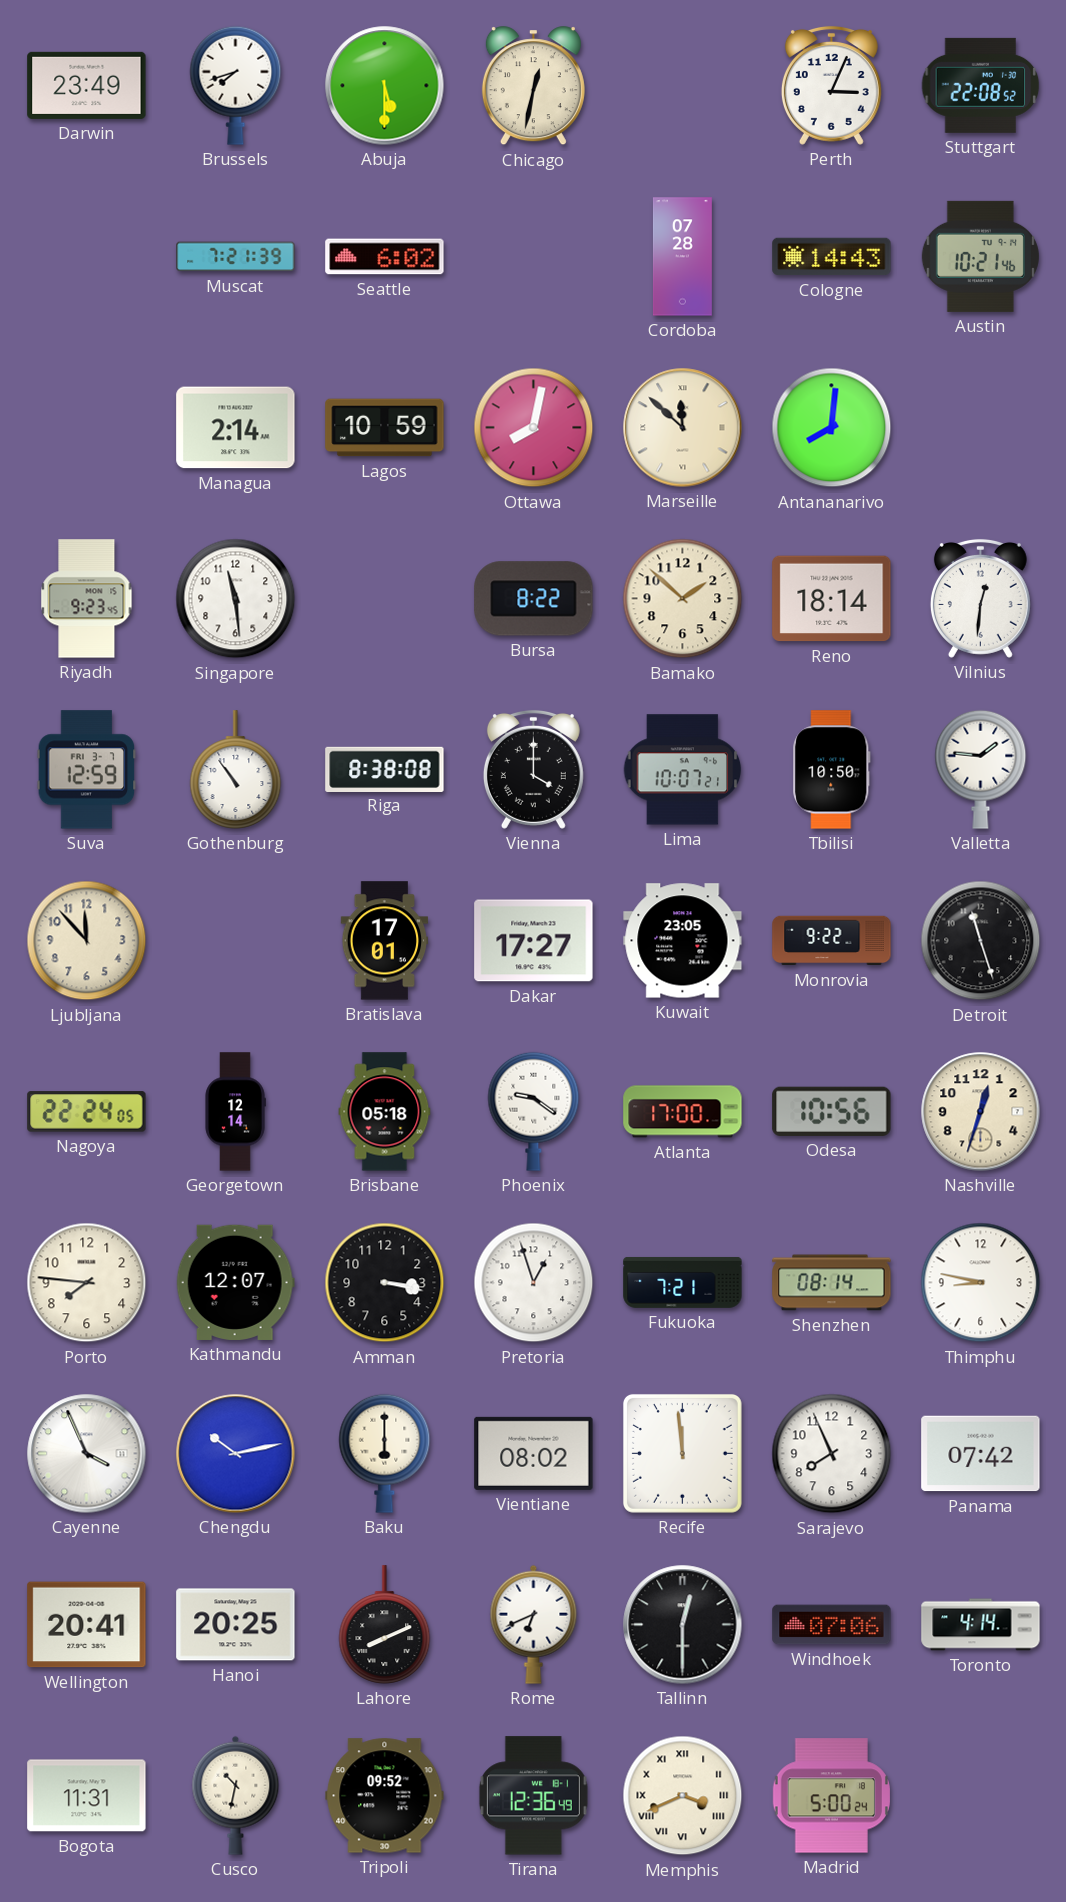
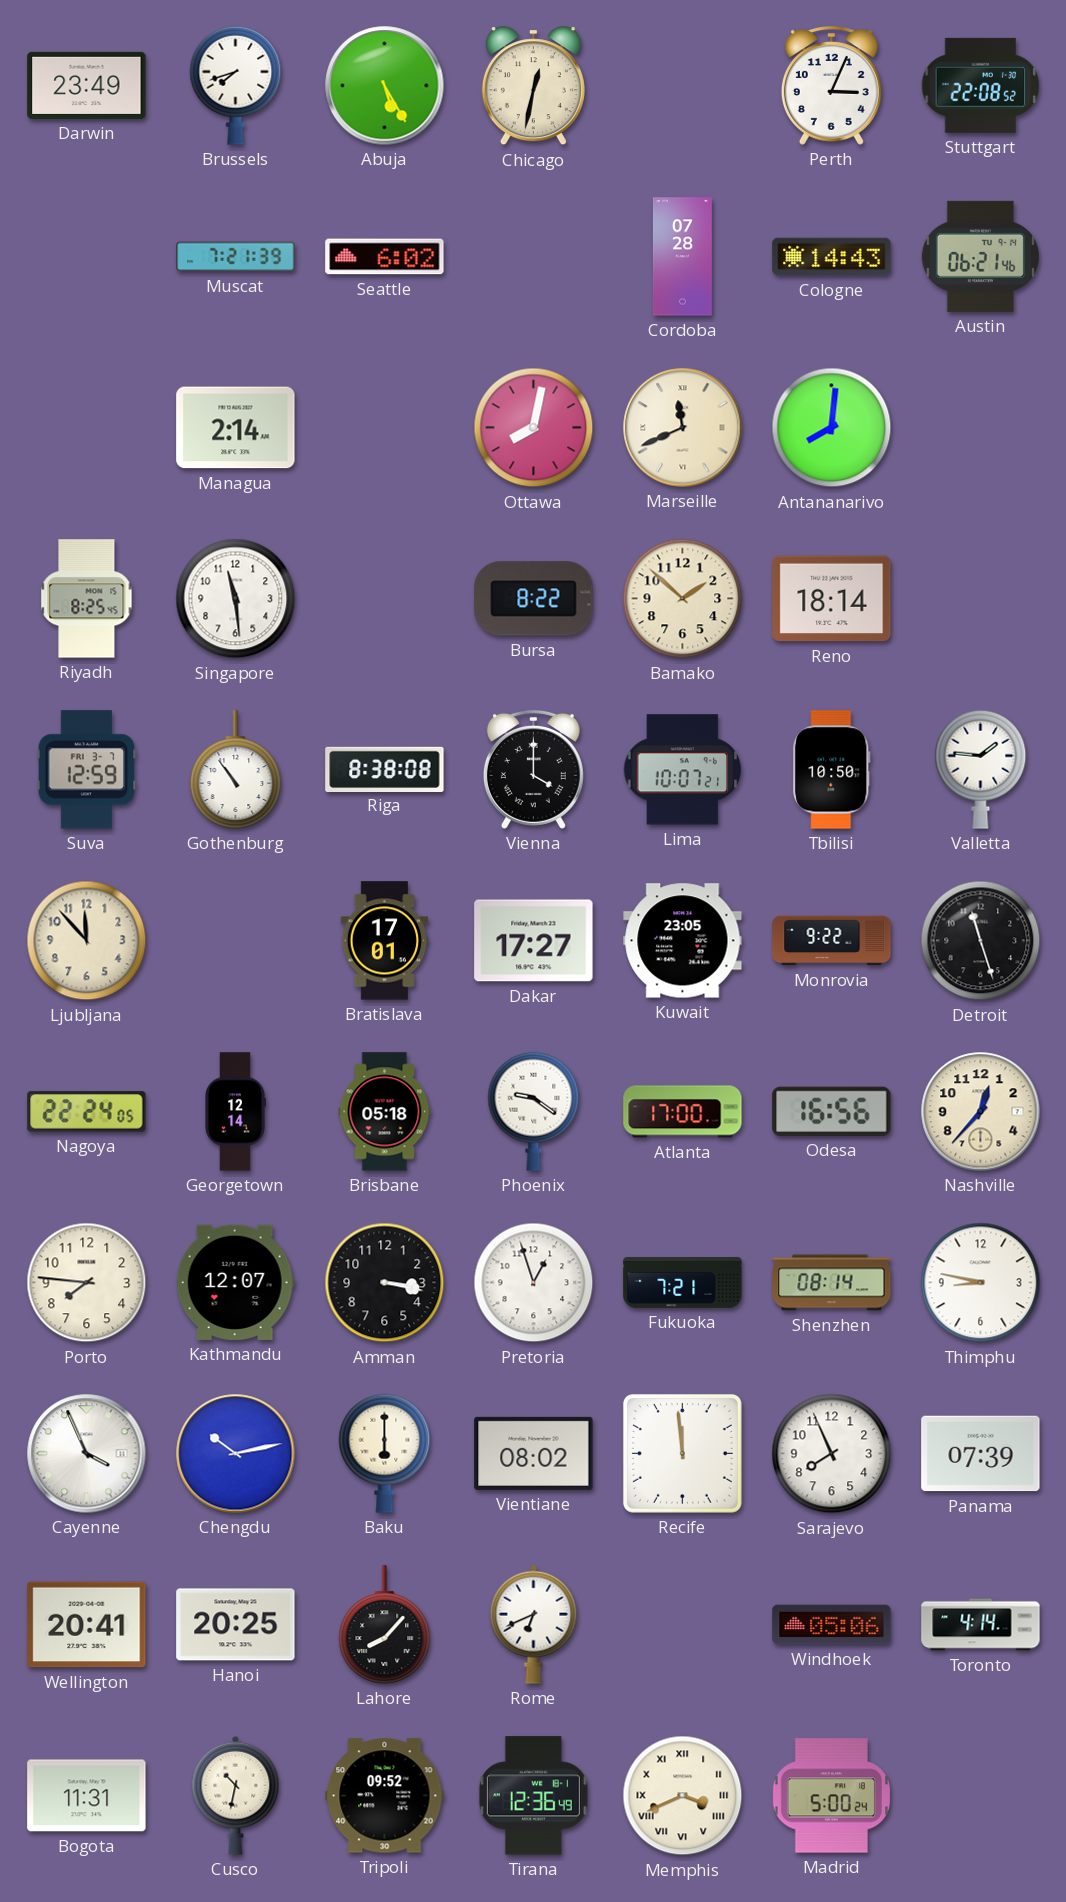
Abuja: 5:30 -> 5:25
Austin: 10:21 -> 06:21
Lagos: 10:59 -> none
Marseille: 11:52 -> 11:41
Riyadh: 9:23 -> 8:25
Vilnius: 12:31 -> none
Odesa: 10:56 -> 16:56
Nashville: 12:33 -> 12:37
Panama: 07:42 -> 07:39
Lahore: 8:11 -> 8:07
Tallinn: 12:30 -> none
Windhoek: 07:06 -> 05:06
